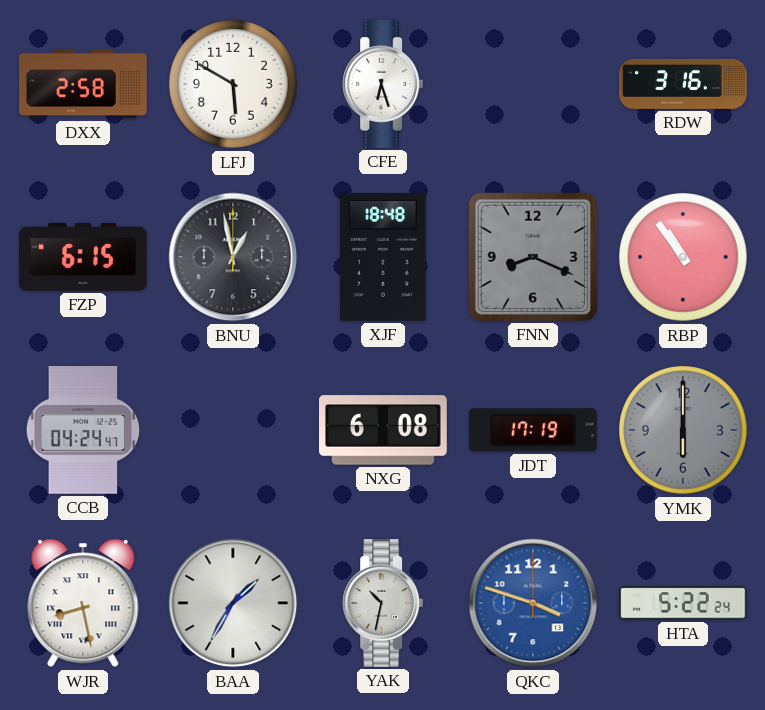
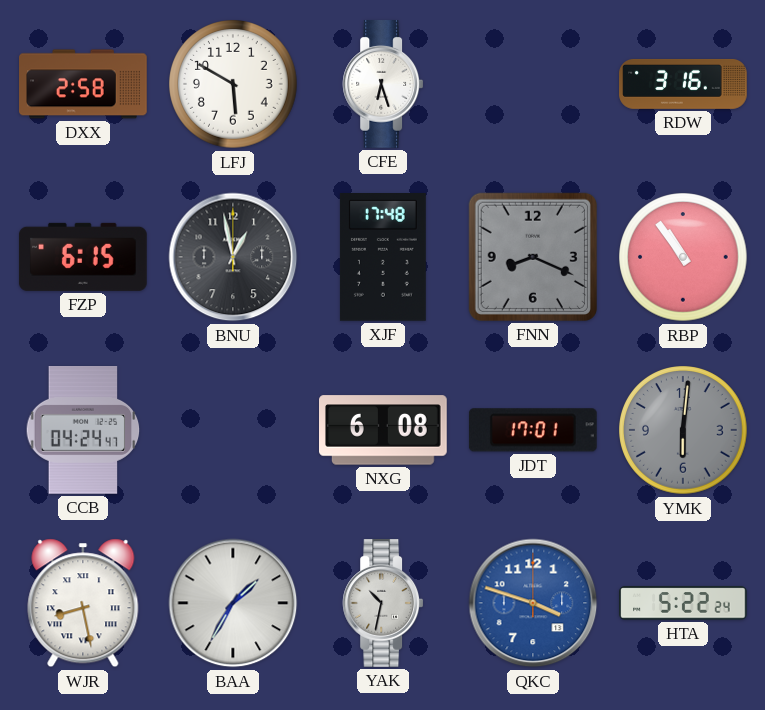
XJF: 18:48 -> 17:48
JDT: 17:19 -> 17:01
YMK: 6:00 -> 6:01
